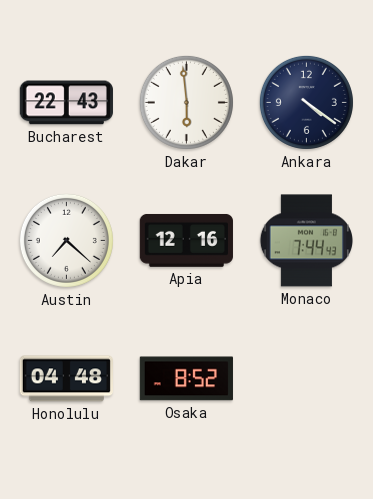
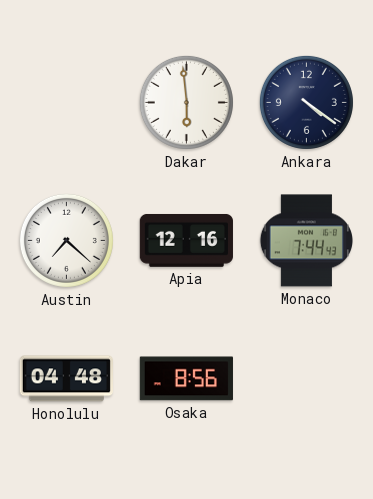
Bucharest: 22:43 -> none
Osaka: 8:52 -> 8:56
